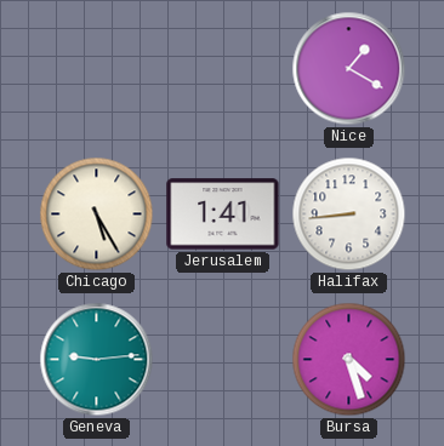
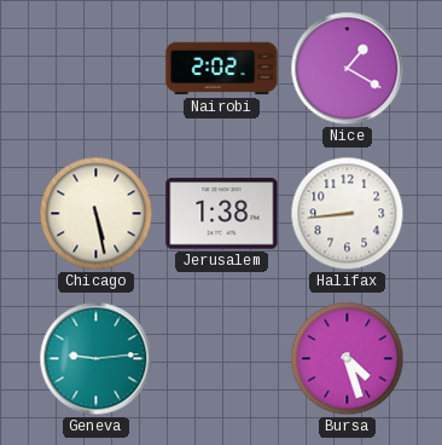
Nairobi: none -> 2:02
Chicago: 5:25 -> 5:28
Jerusalem: 1:41 -> 1:38
